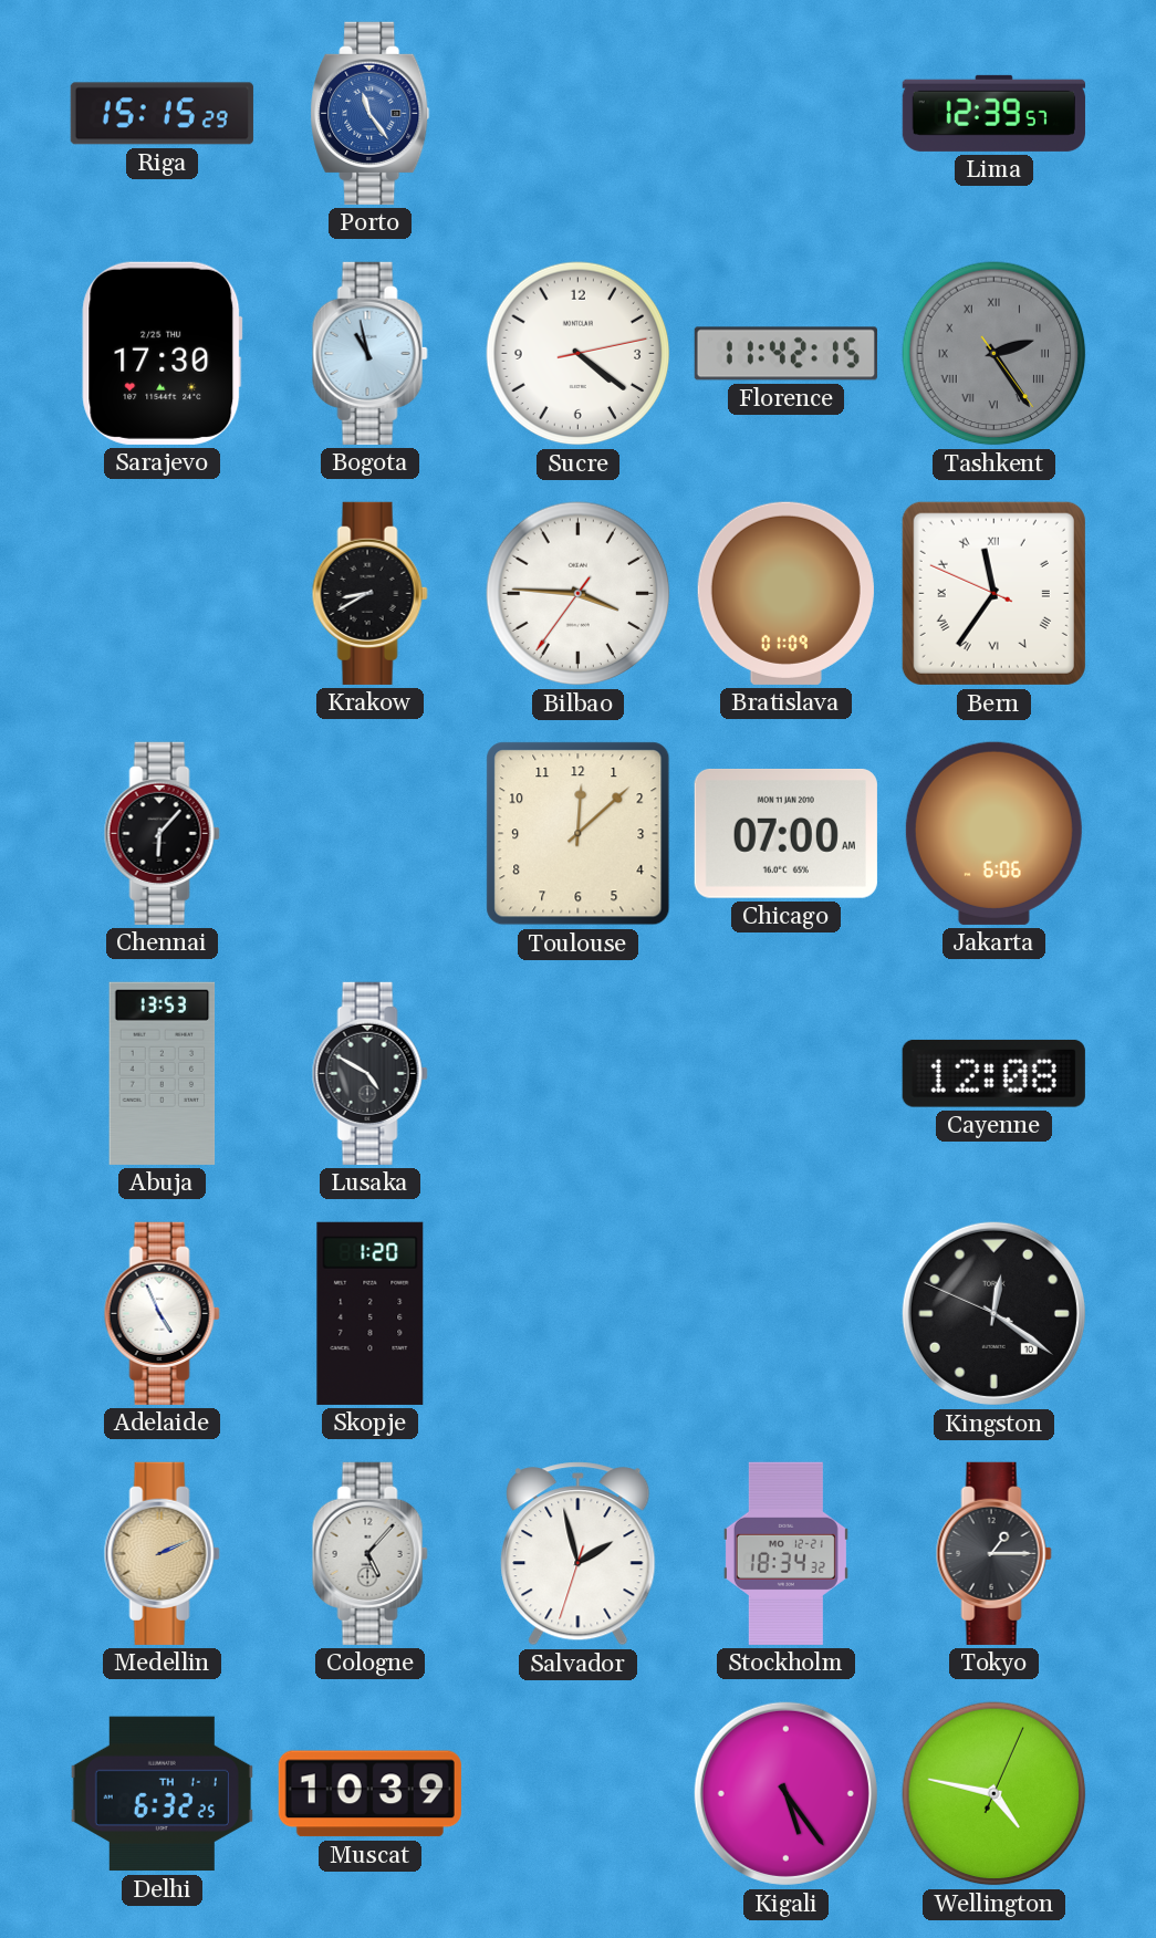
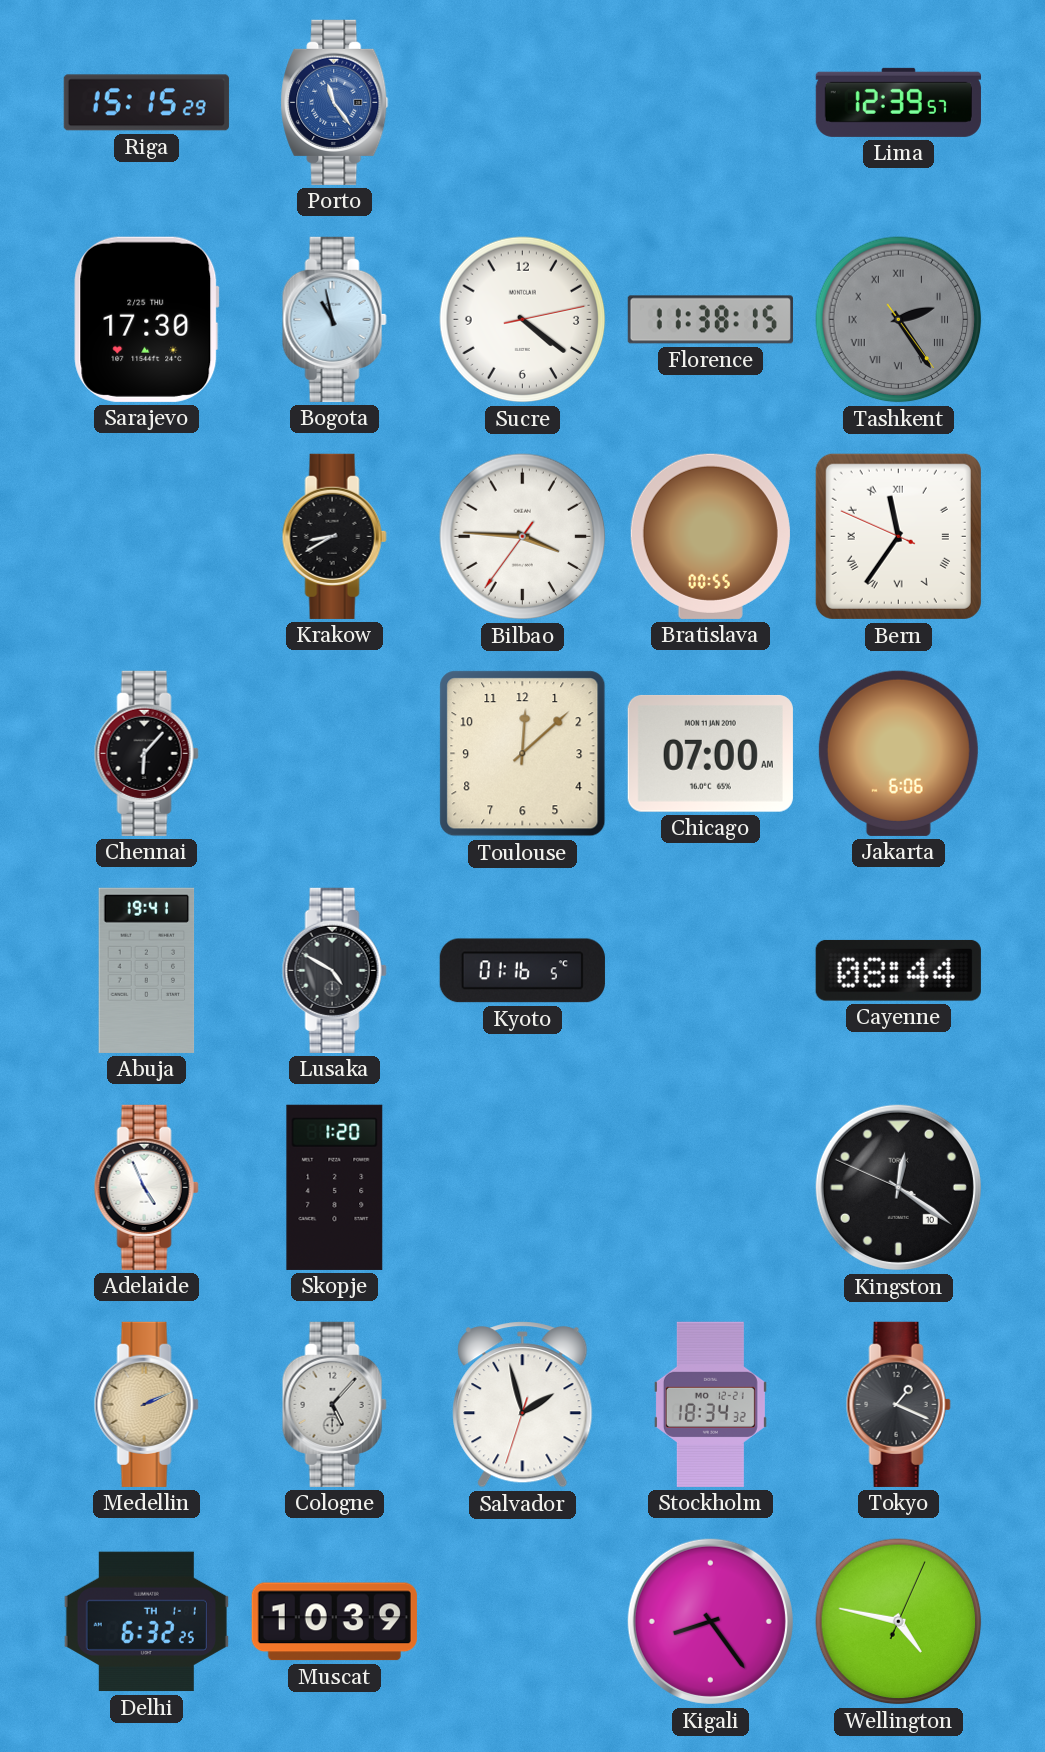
Florence: 11:42 -> 11:38
Bratislava: 01:09 -> 00:55
Abuja: 13:53 -> 19:41
Kyoto: none -> 01:16
Cayenne: 12:08 -> 08:44
Tokyo: 1:15 -> 1:19
Kigali: 5:24 -> 8:24
